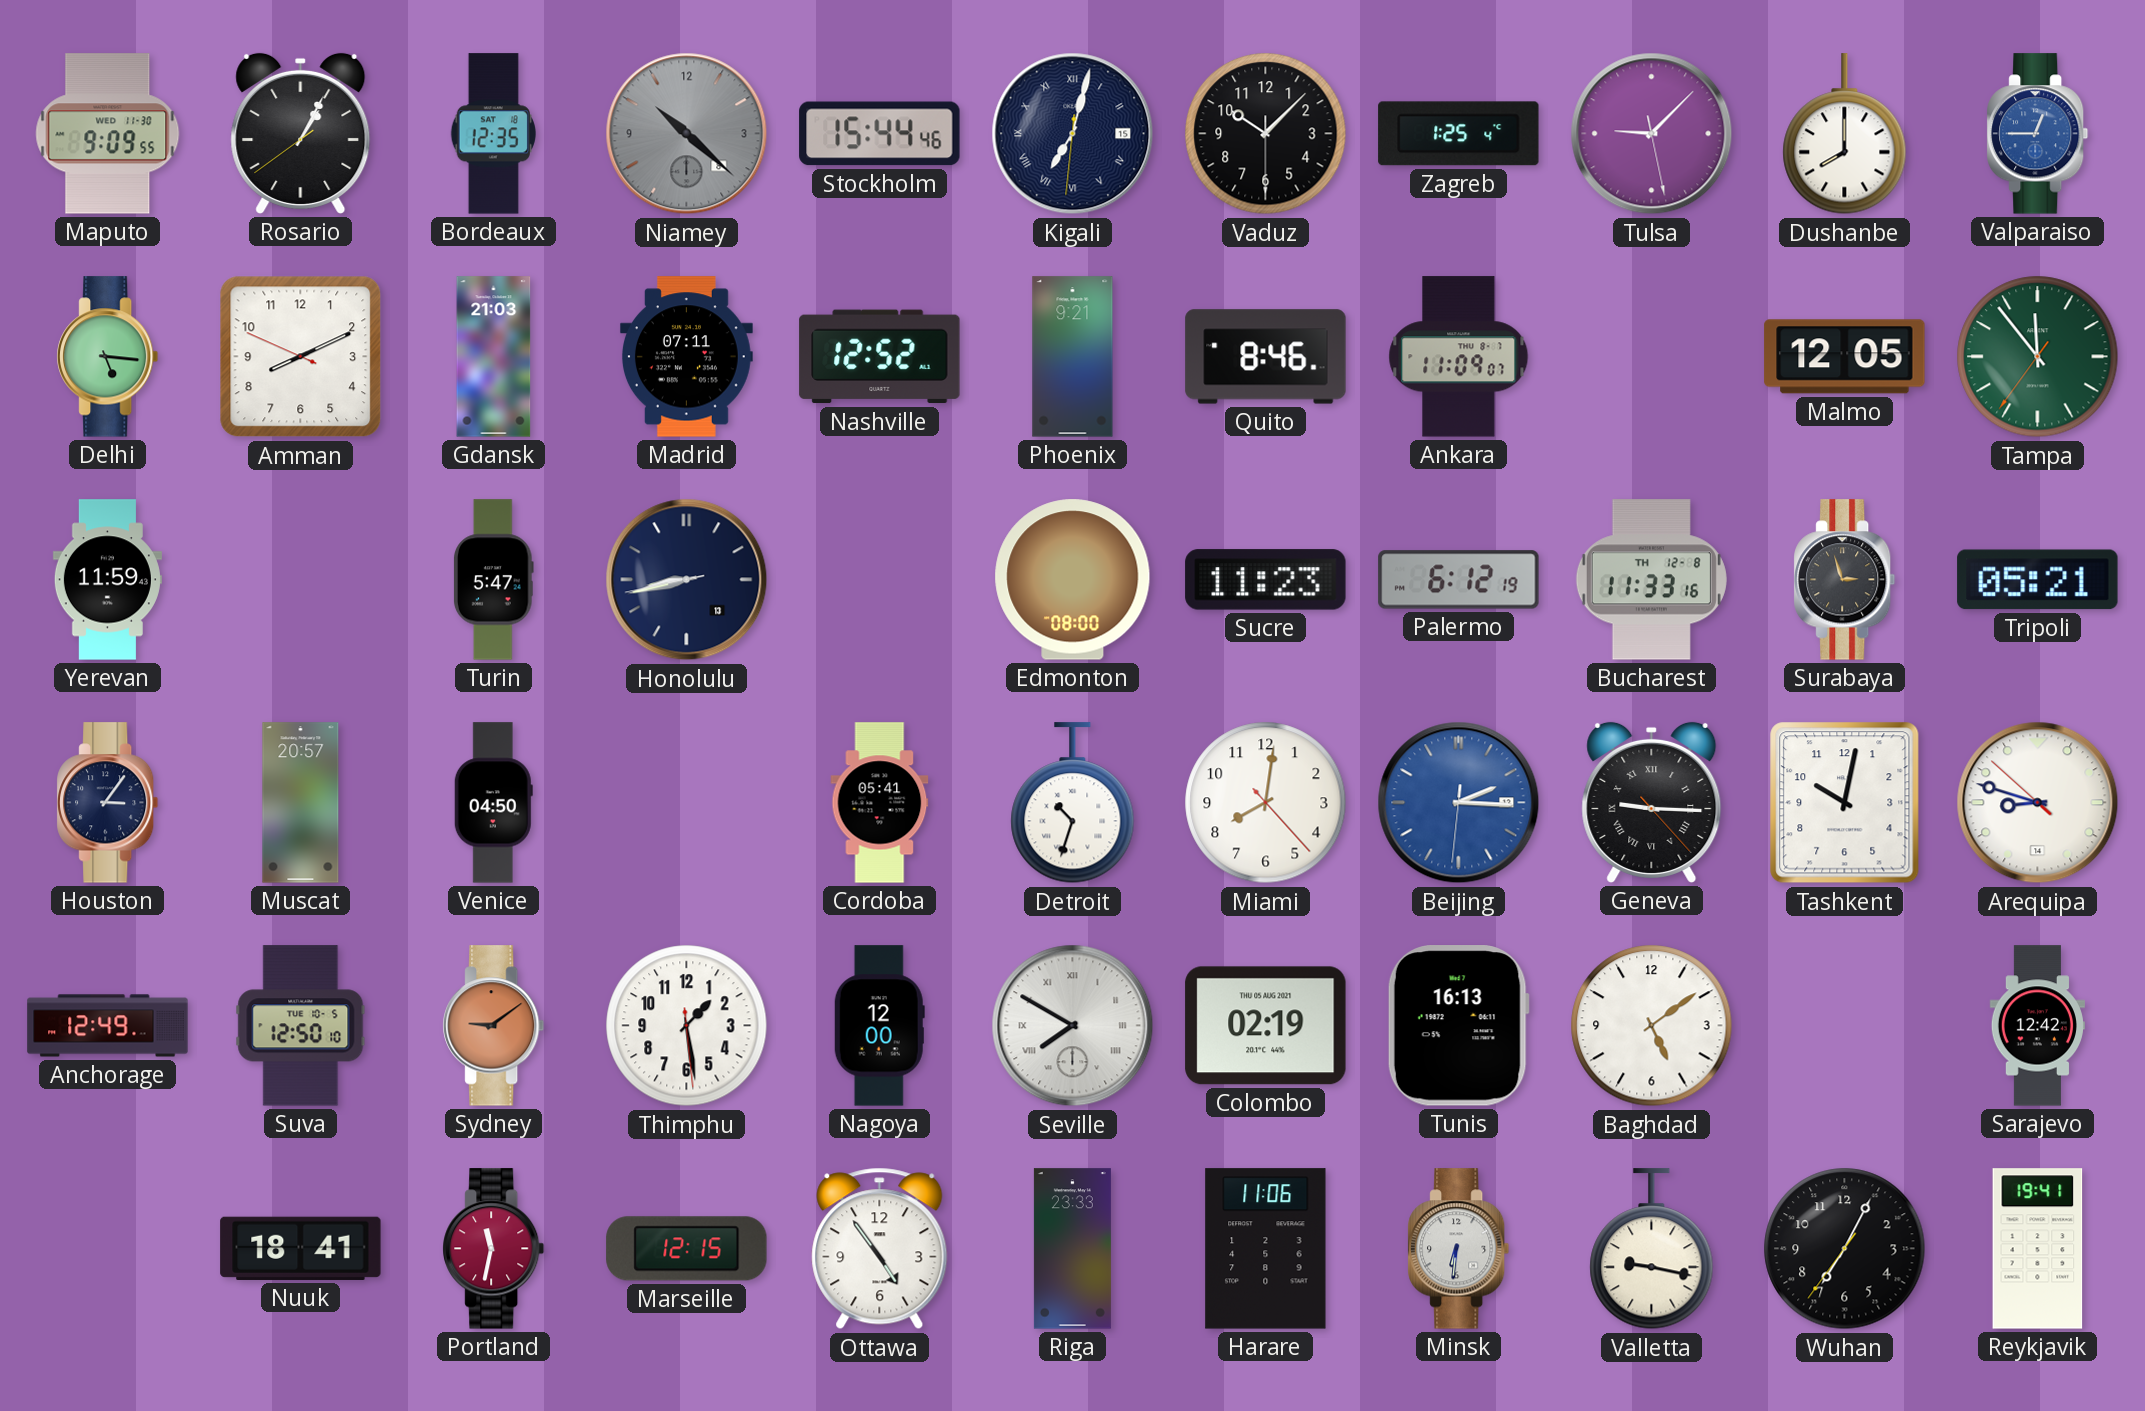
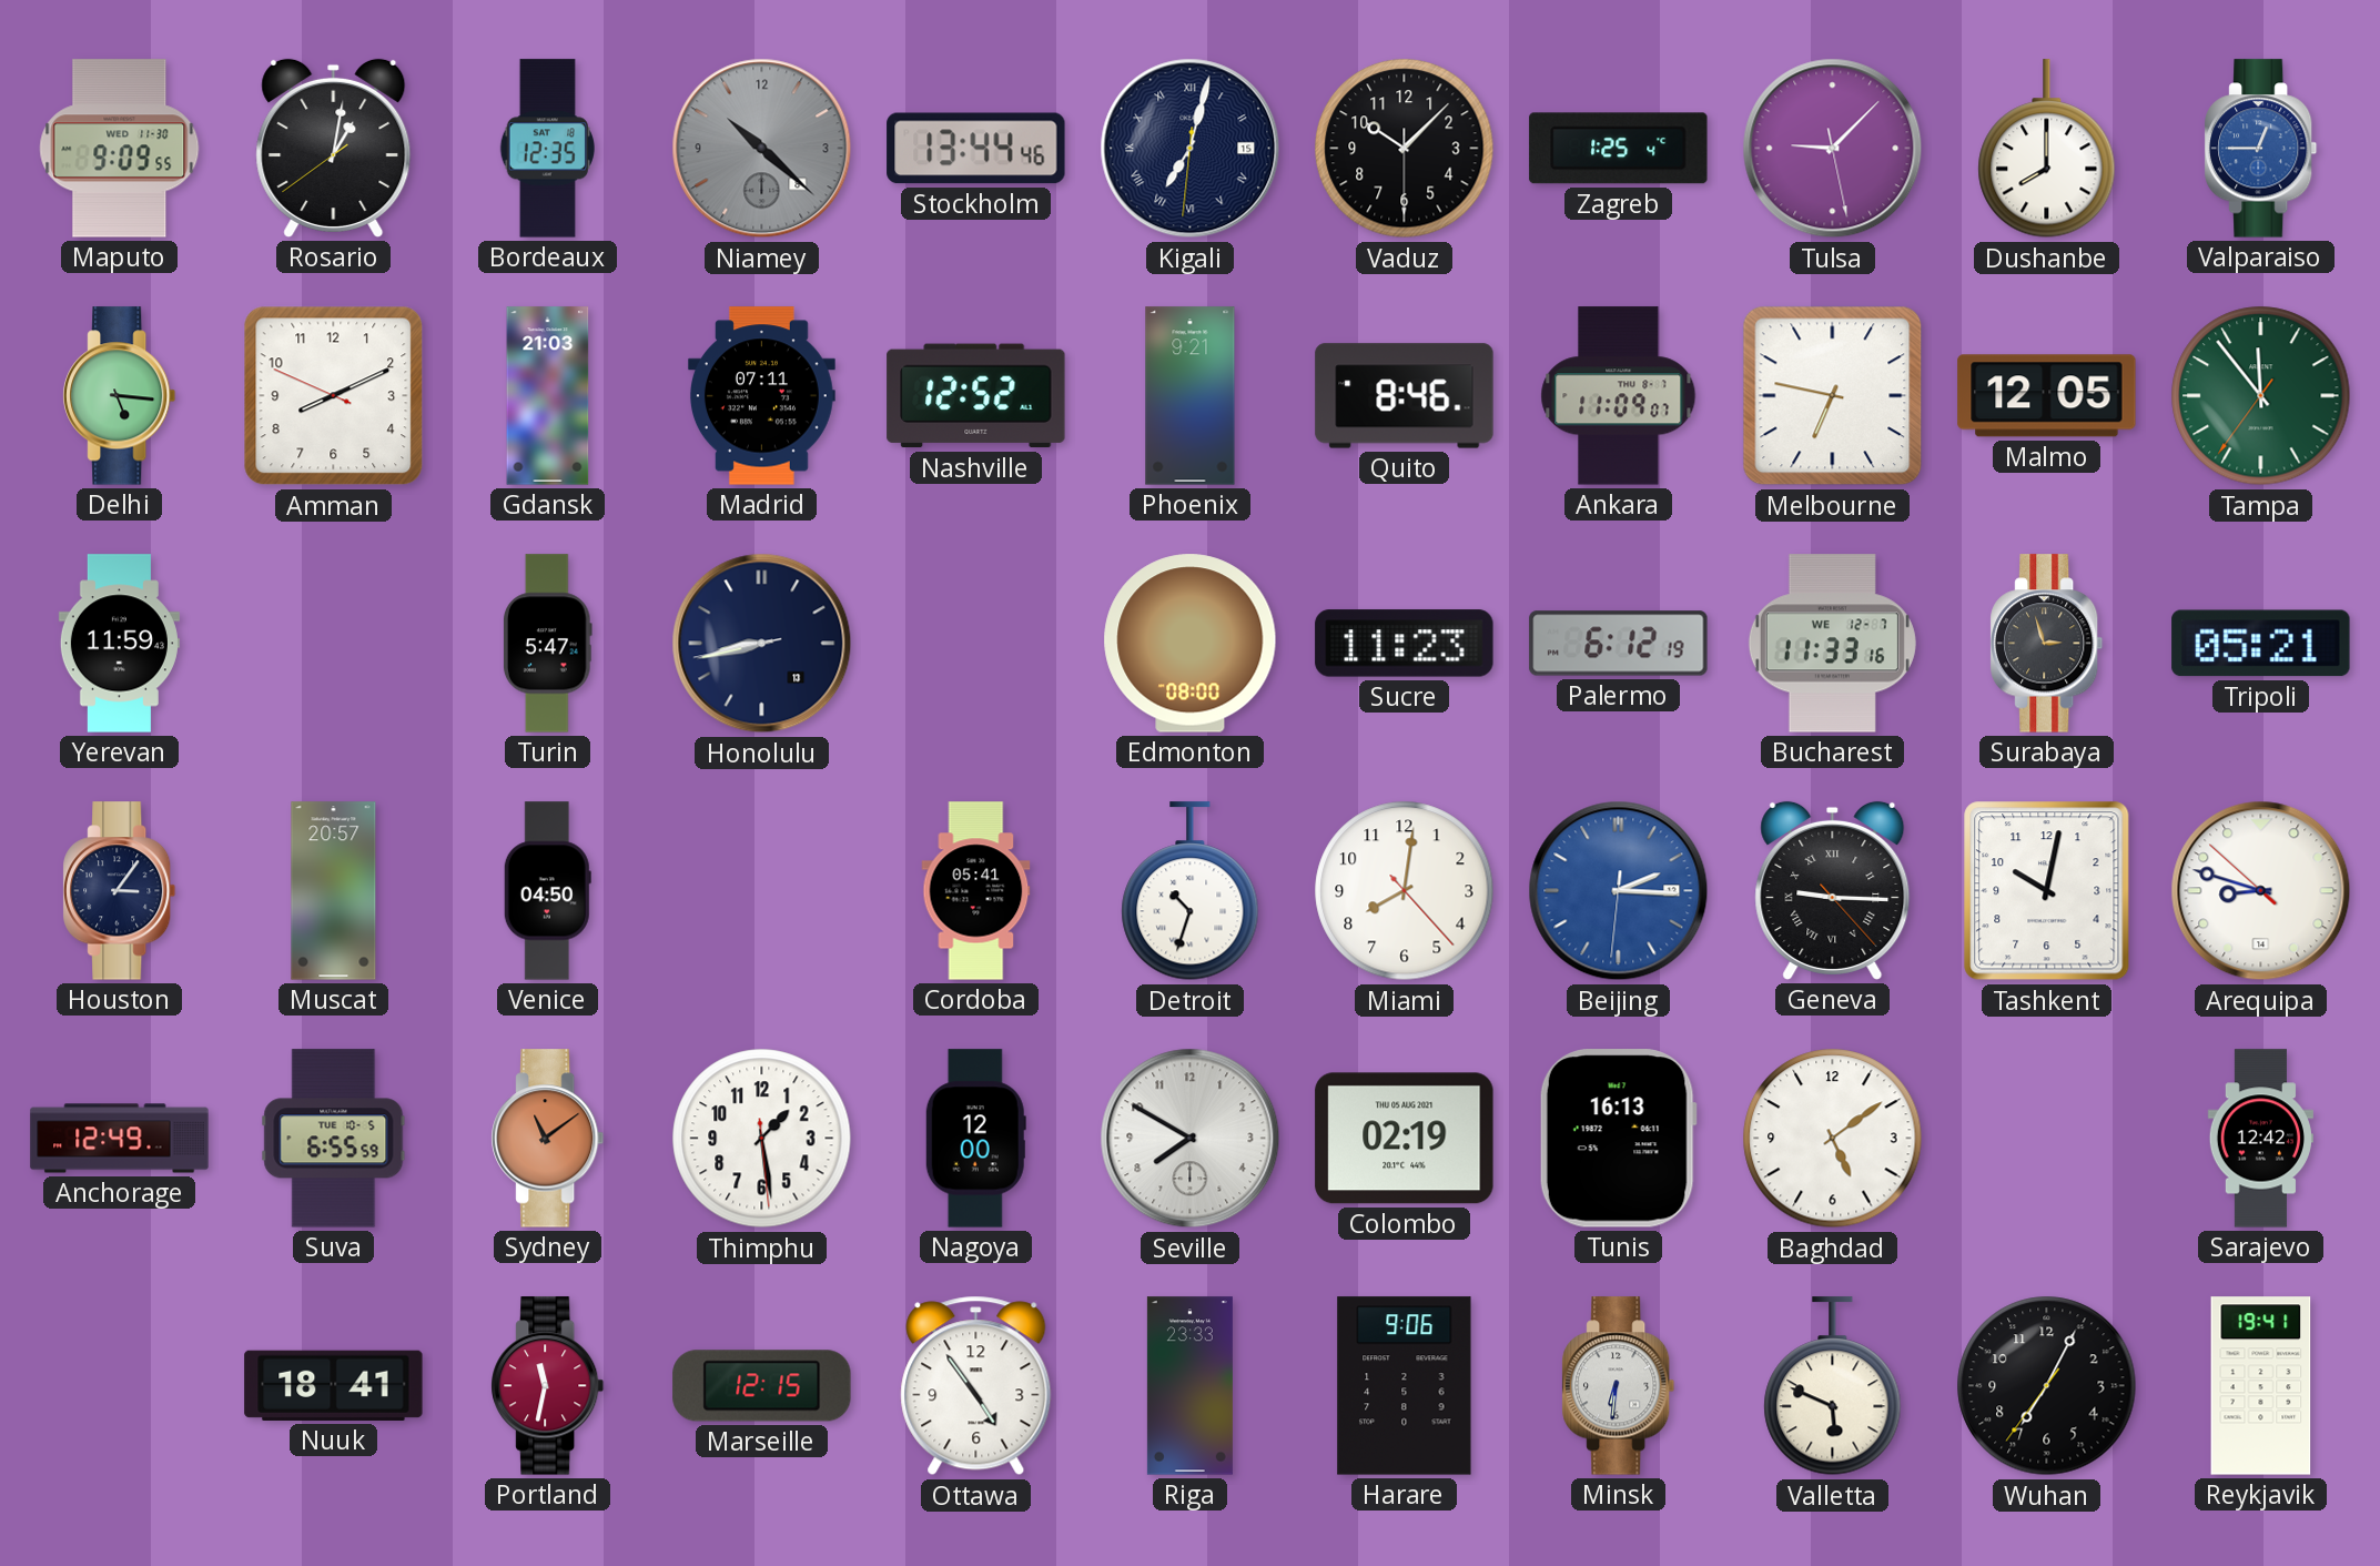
Rosario: 1:04 -> 1:01
Stockholm: 15:44 -> 13:44
Melbourne: none -> 6:47
Bucharest date: TH 12-8 -> WE 12-7
Suva: 12:50 -> 6:55
Sydney: 9:09 -> 11:09
Seville numerals: Roman -> Arabic
Harare: 11:06 -> 9:06
Valletta: 9:17 -> 5:49
